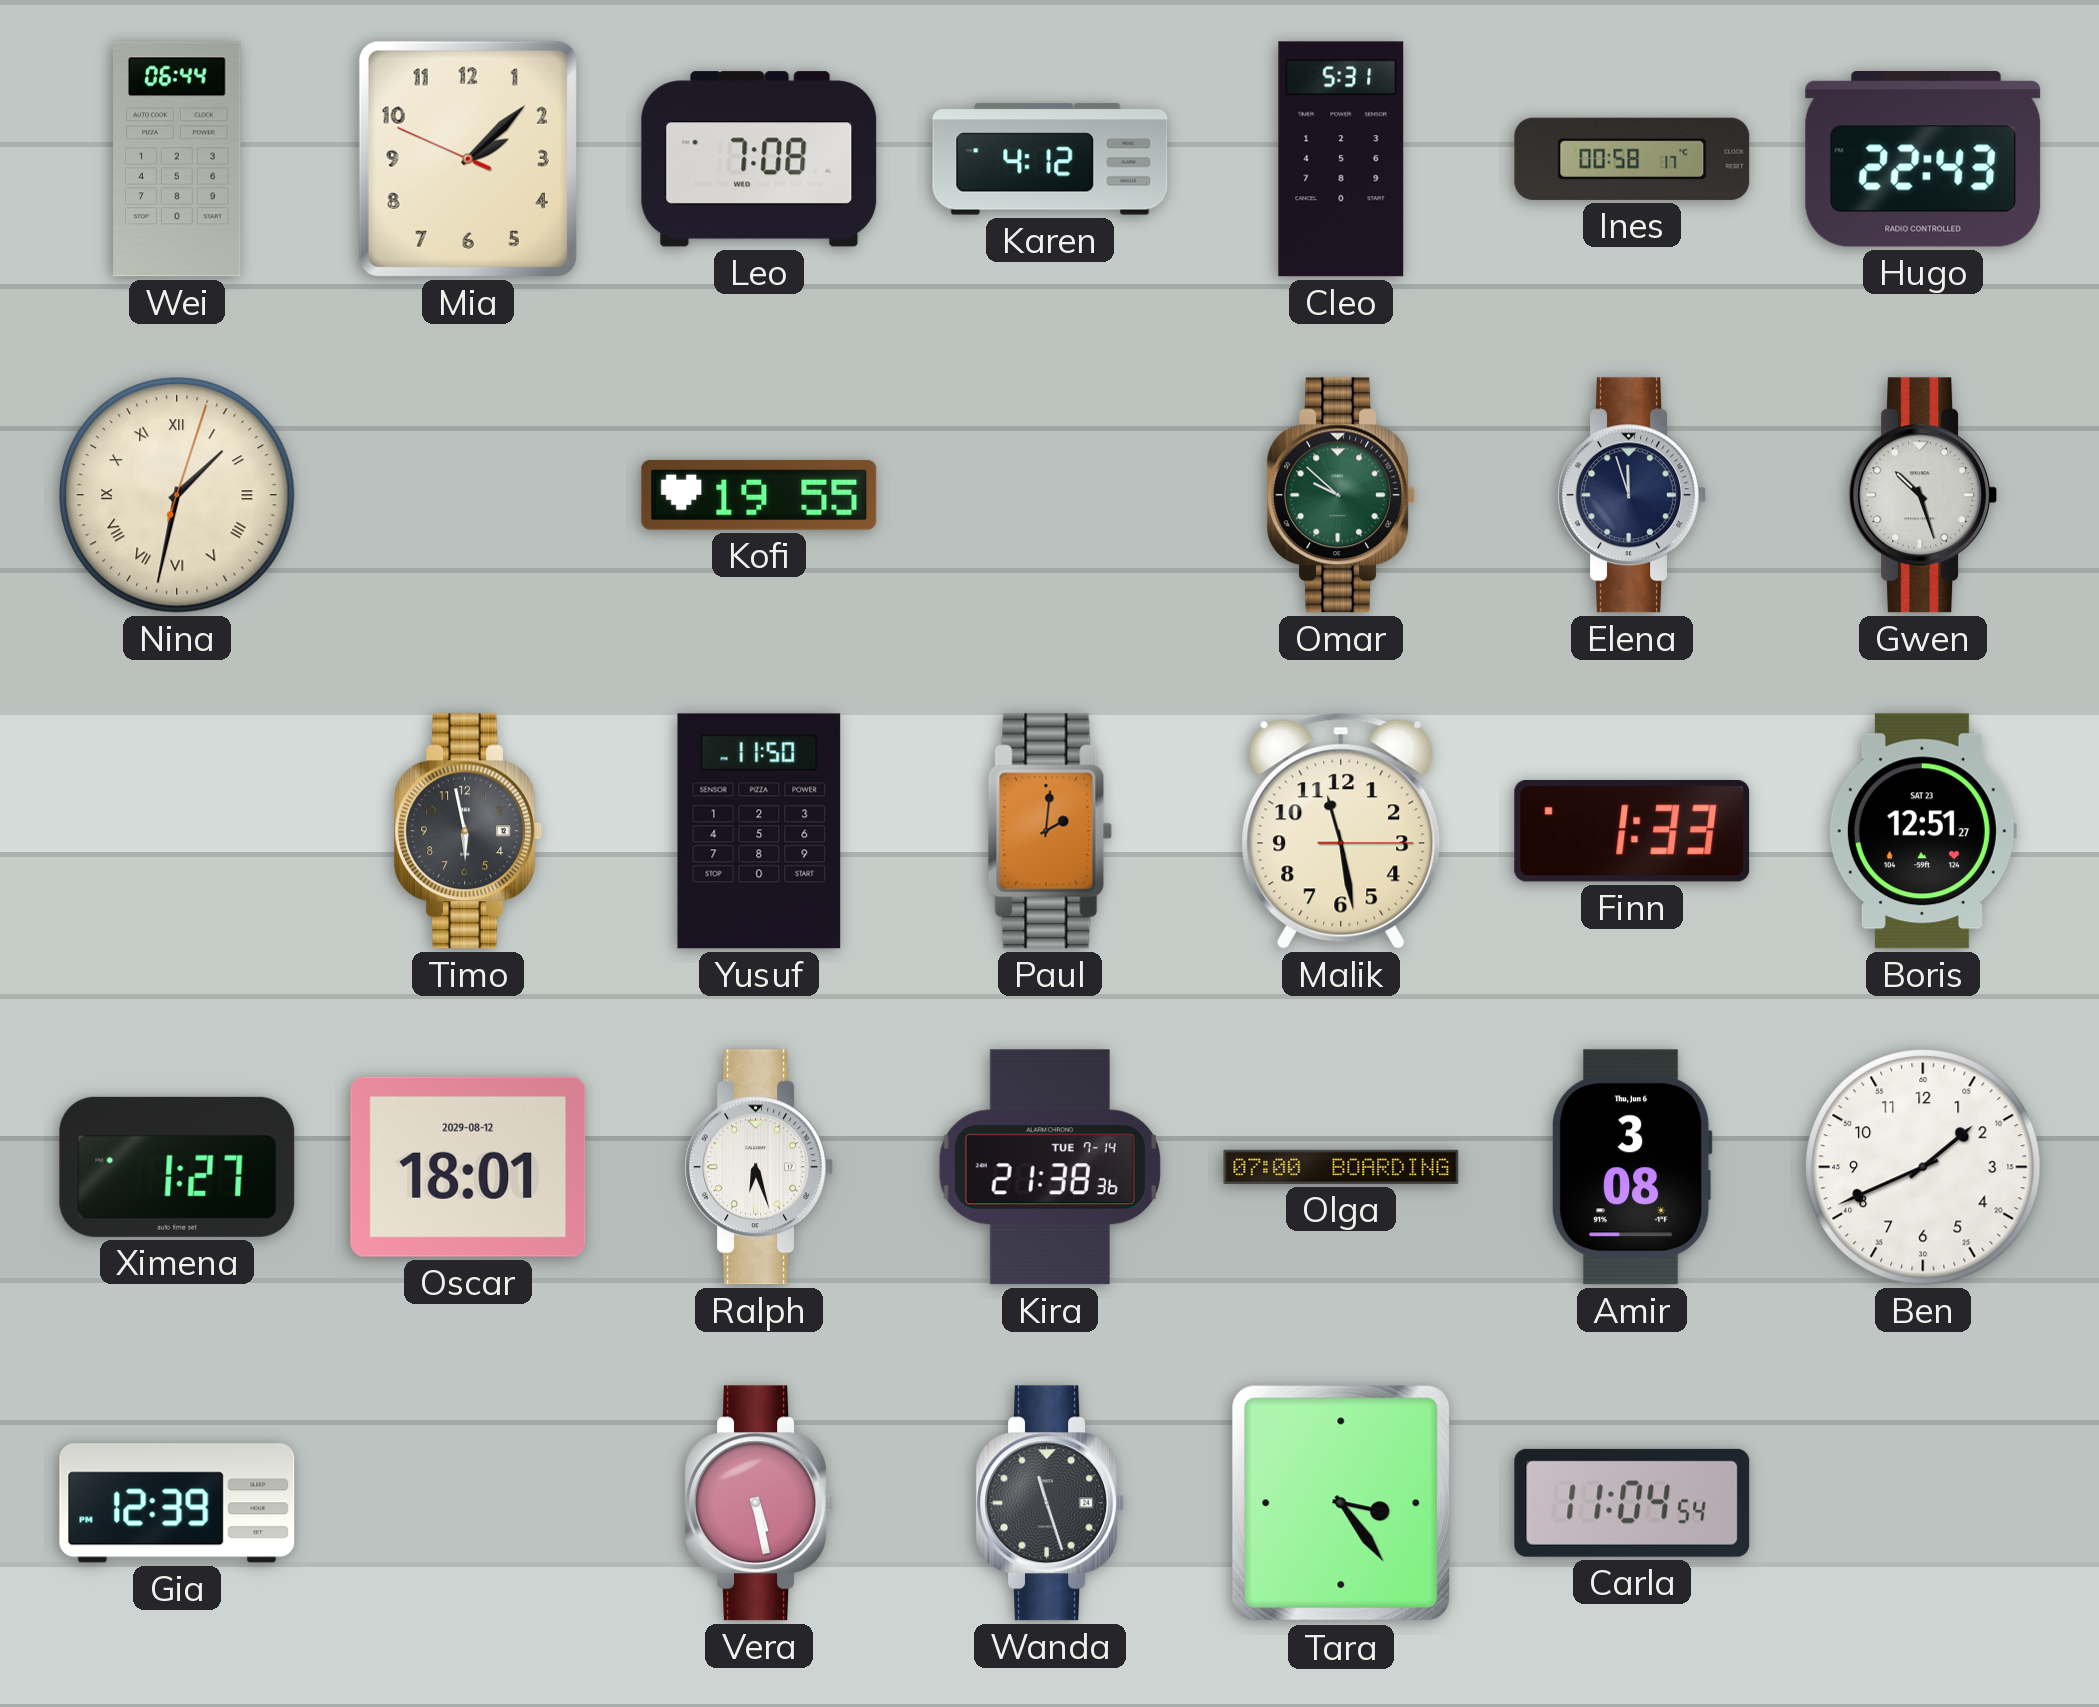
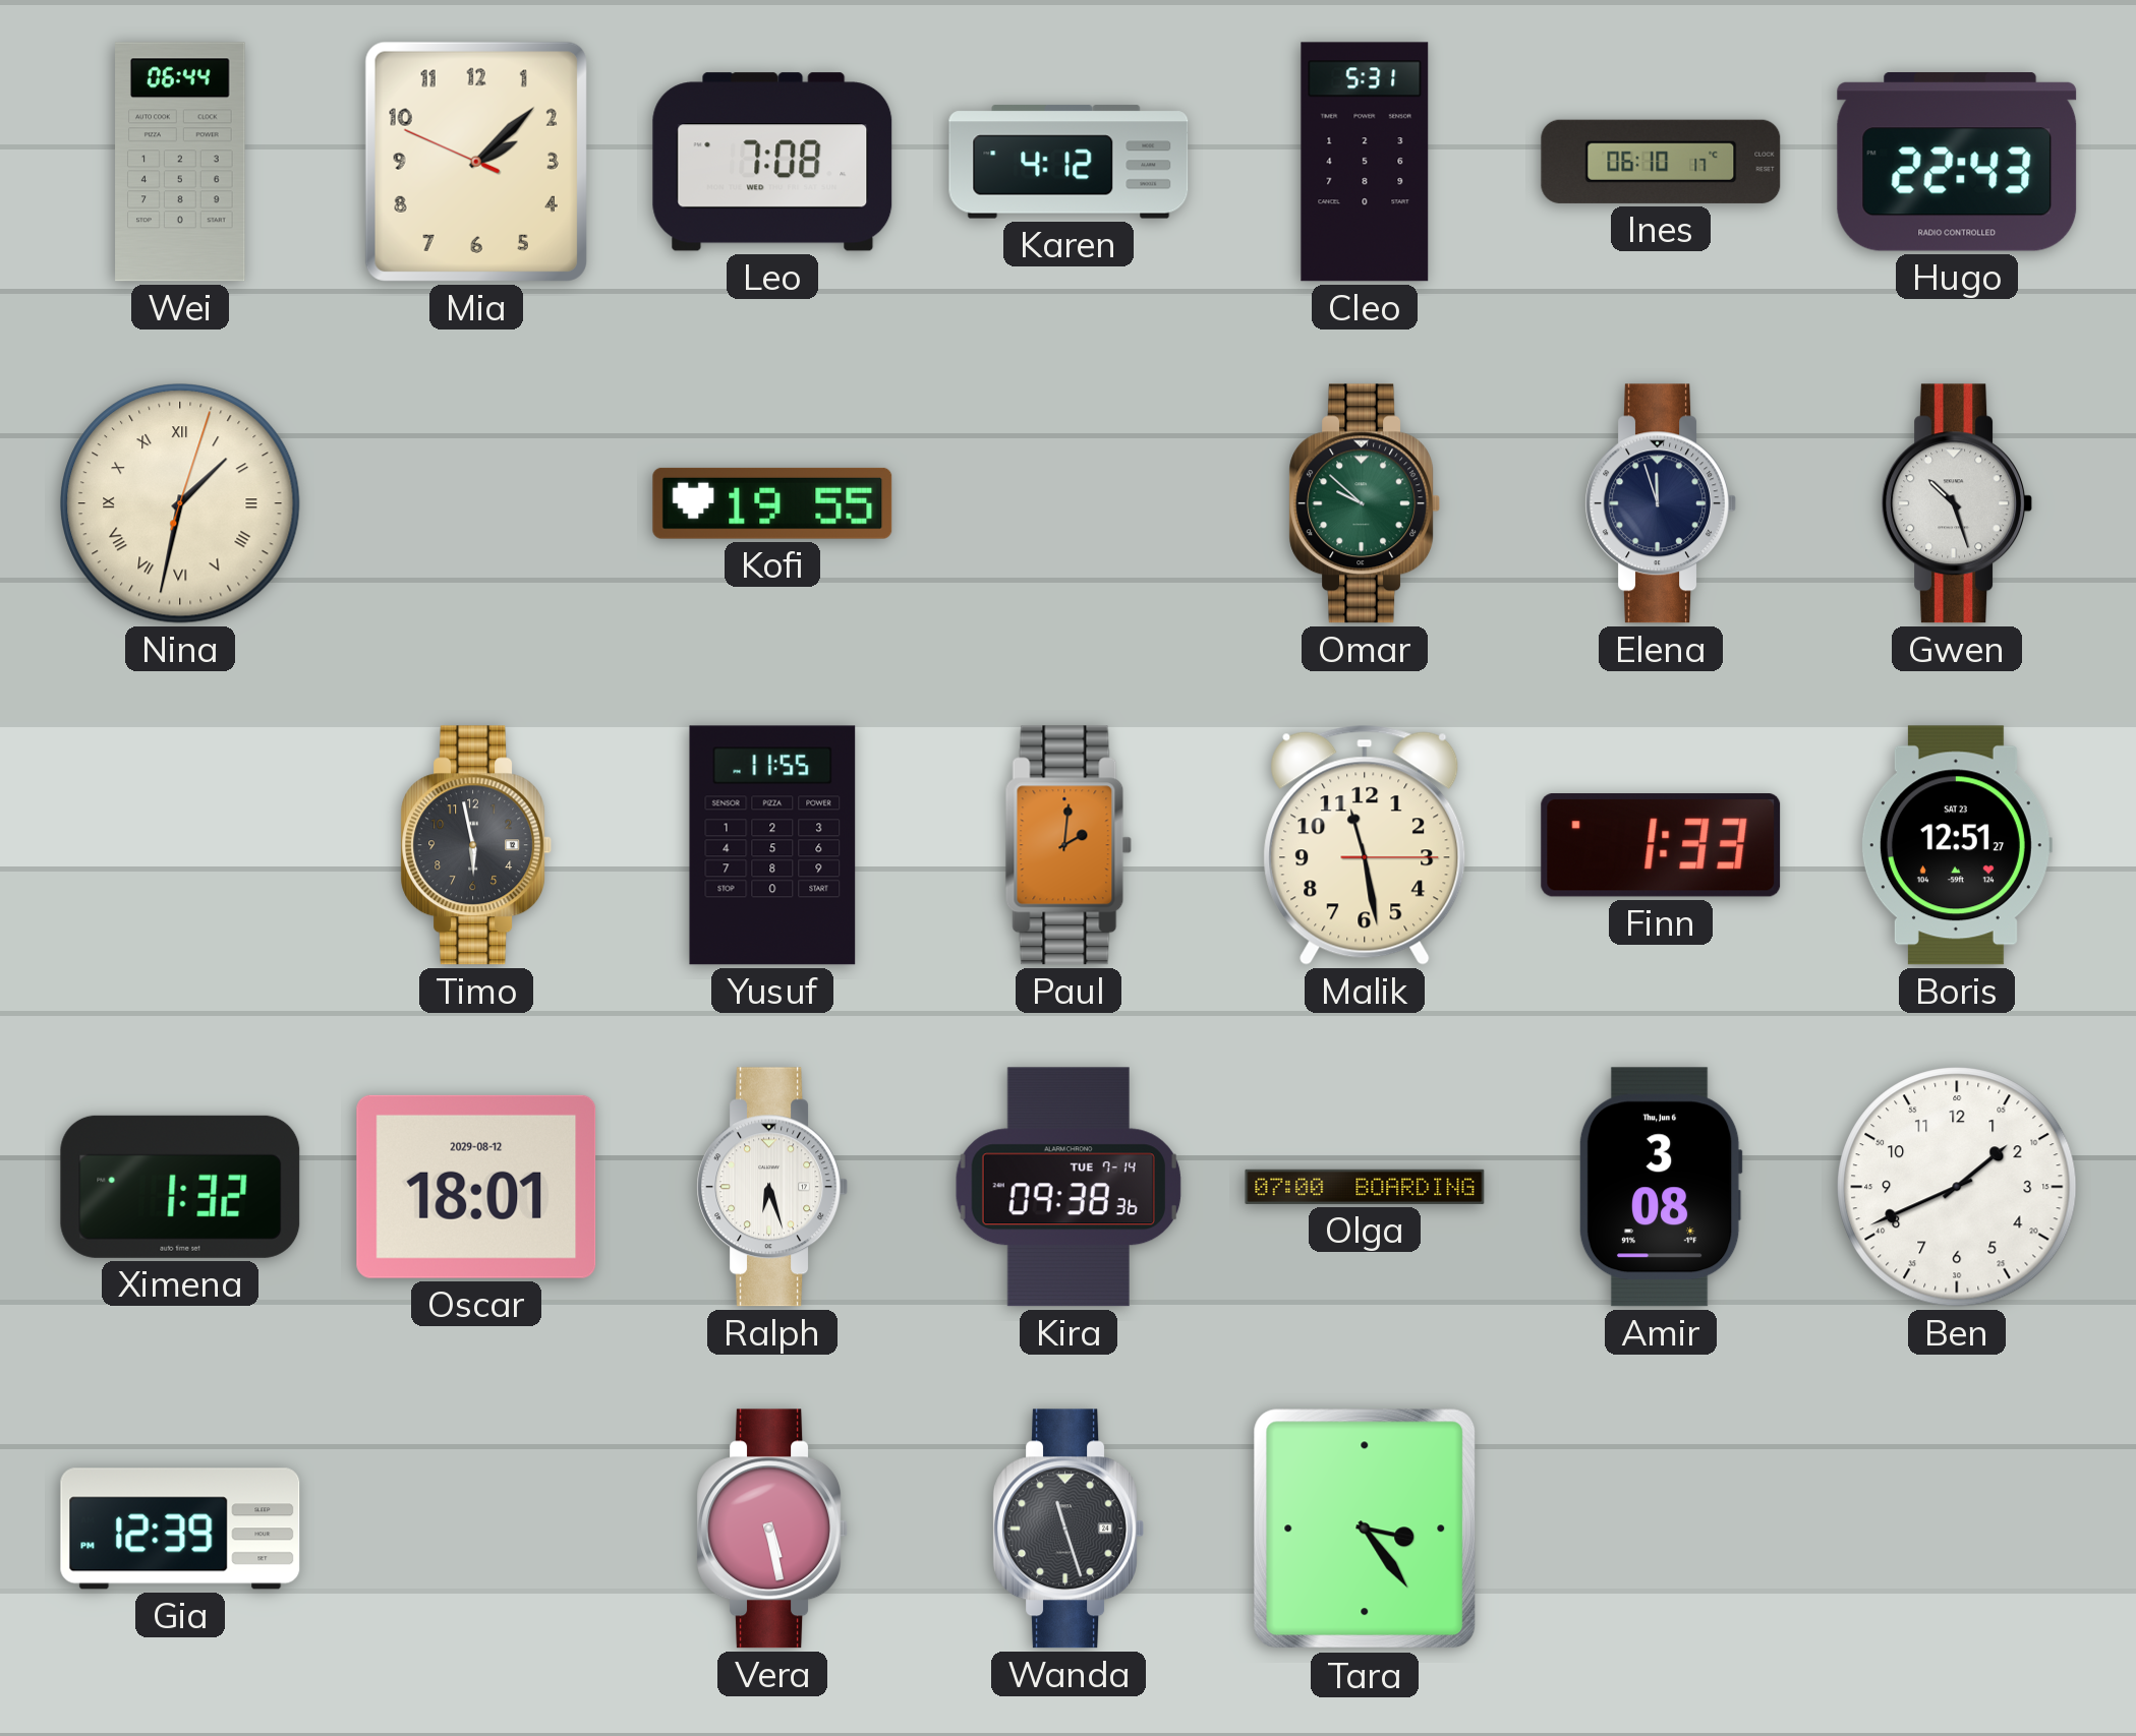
Ines: 00:58 -> 06:10
Yusuf: 11:50 -> 11:55
Ximena: 1:27 -> 1:32
Kira: 21:38 -> 09:38
Carla: 11:04 -> none
